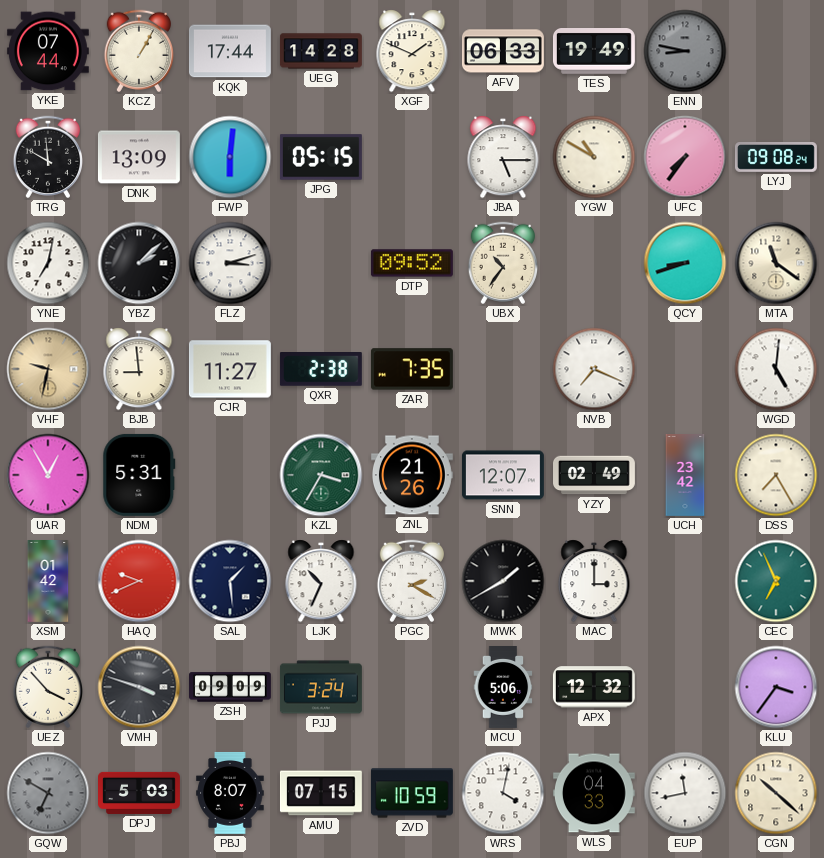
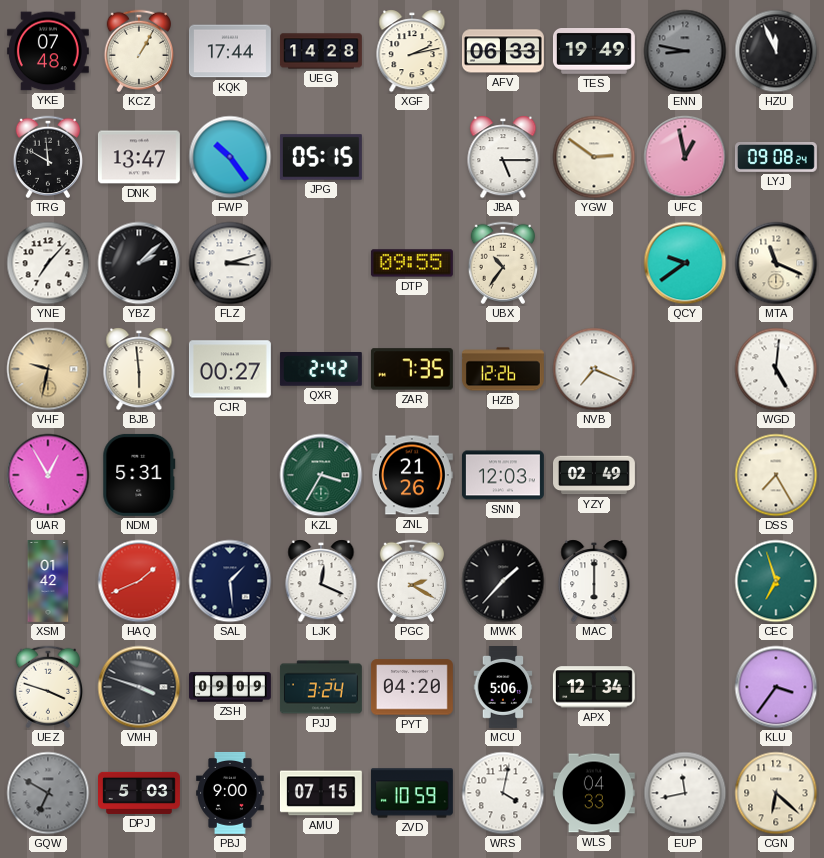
YKE: 07:44 -> 07:48
XGF: 1:49 -> 2:13
HZU: none -> 11:56
DNK: 13:09 -> 13:47
FWP: 6:01 -> 10:24
YGW: 10:50 -> 2:51
UFC: 7:36 -> 12:58
YNE: 7:02 -> 7:07
DTP: 09:52 -> 09:55
QCY: 8:42 -> 9:39
MTA: 11:21 -> 11:19
BJB: 8:59 -> 5:59
CJR: 11:27 -> 00:27
QXR: 2:38 -> 2:42
HZB: none -> 12:26
SNN: 12:07 -> 12:03
UCH: 23:42 -> none
HAQ: 9:41 -> 1:41
LJK: 10:34 -> 12:19
MWK: 1:40 -> 1:37
MAC: 3:00 -> 6:00
CEC: 6:56 -> 6:57
UEZ: 3:53 -> 3:48
PYT: none -> 04:20
APX: 12:32 -> 12:34
PBJ: 8:07 -> 9:00
CGN: 10:22 -> 6:22
